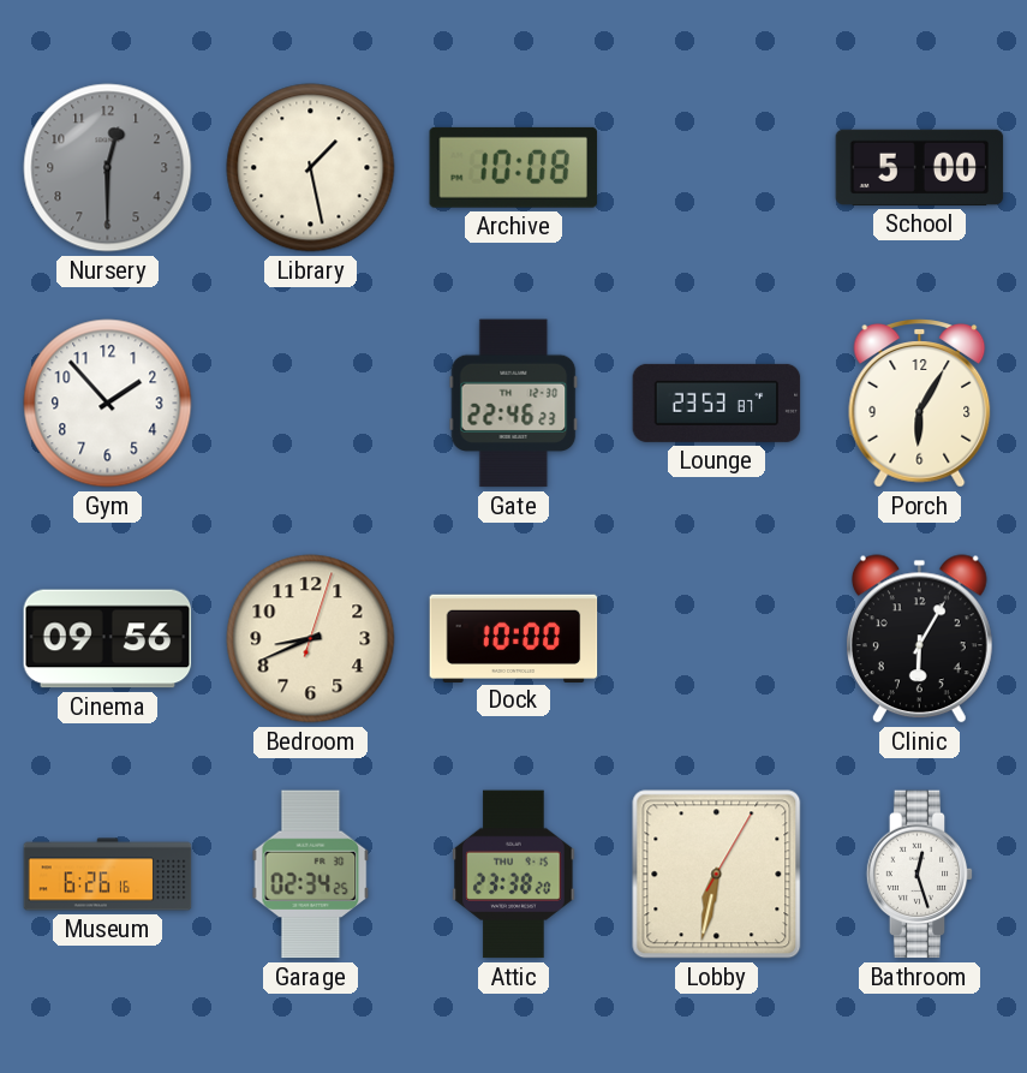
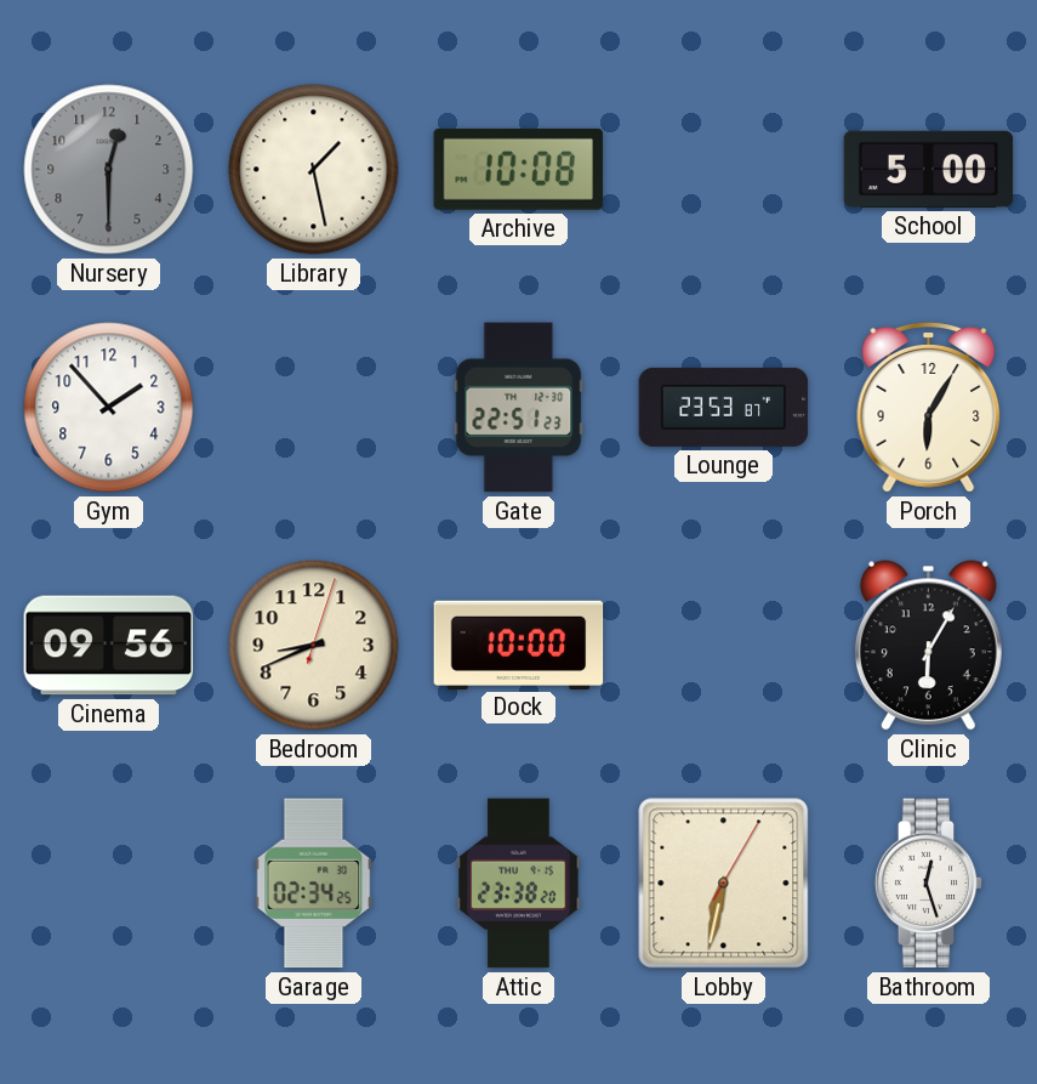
Gate: 22:46 -> 22:51
Museum: 6:26 -> none
